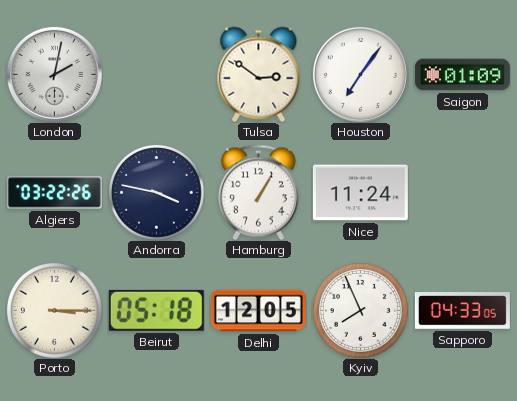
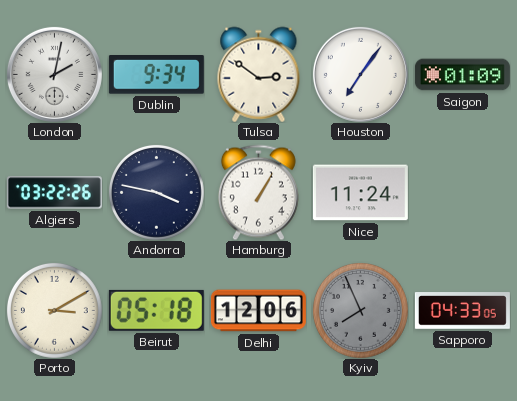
Dublin: none -> 9:34
Porto: 3:15 -> 3:10
Delhi: 12:05 -> 12:06
Kyiv dial: white -> grey
